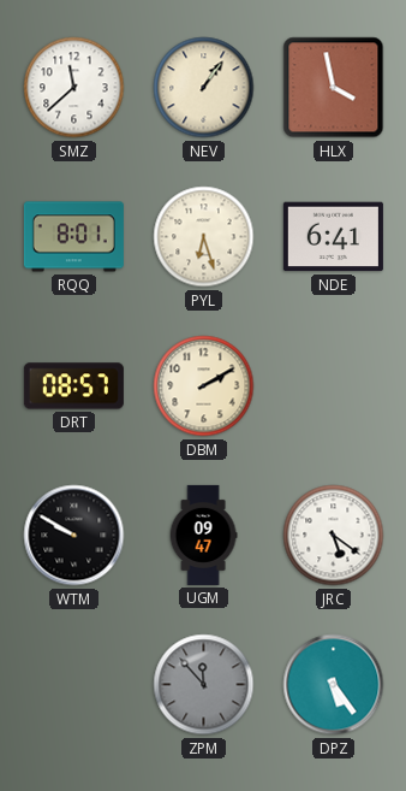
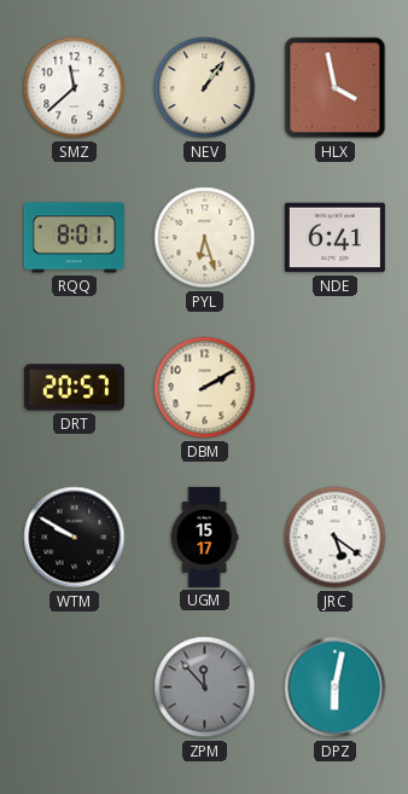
DRT: 08:57 -> 20:57
UGM: 09:47 -> 15:17
DPZ: 5:24 -> 6:02
